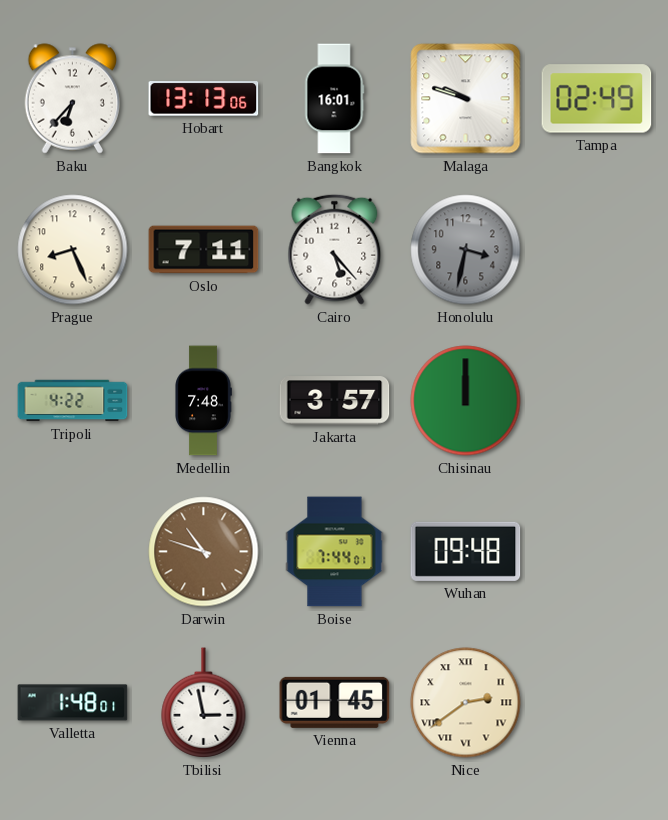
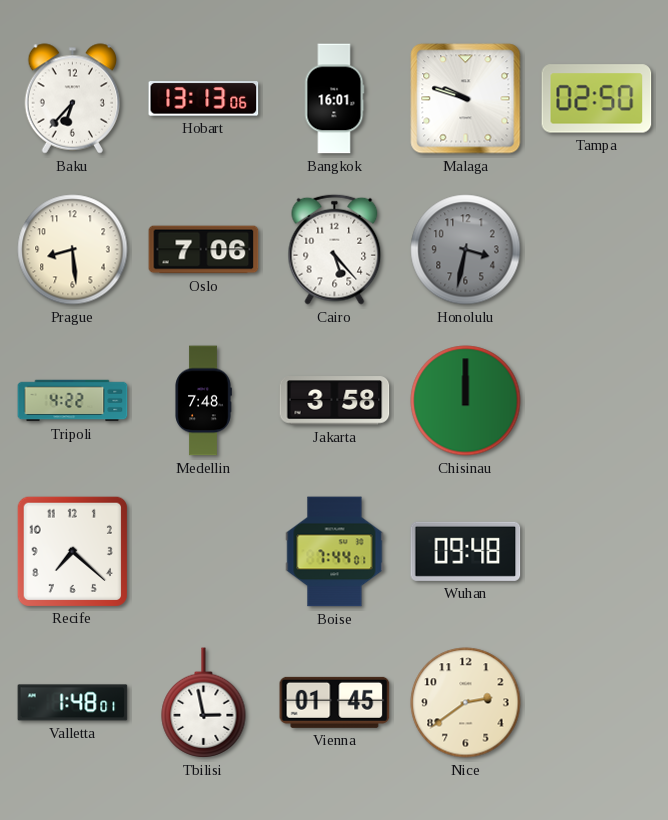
Tampa: 02:49 -> 02:50
Prague: 8:26 -> 8:29
Oslo: 7:11 -> 7:06
Jakarta: 3:57 -> 3:58
Recife: none -> 7:22
Darwin: 10:48 -> none
Nice numerals: Roman -> Arabic
